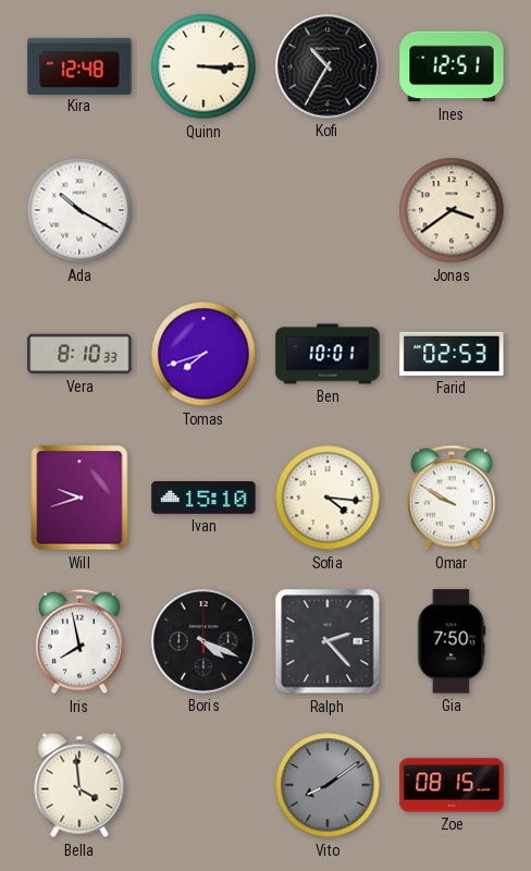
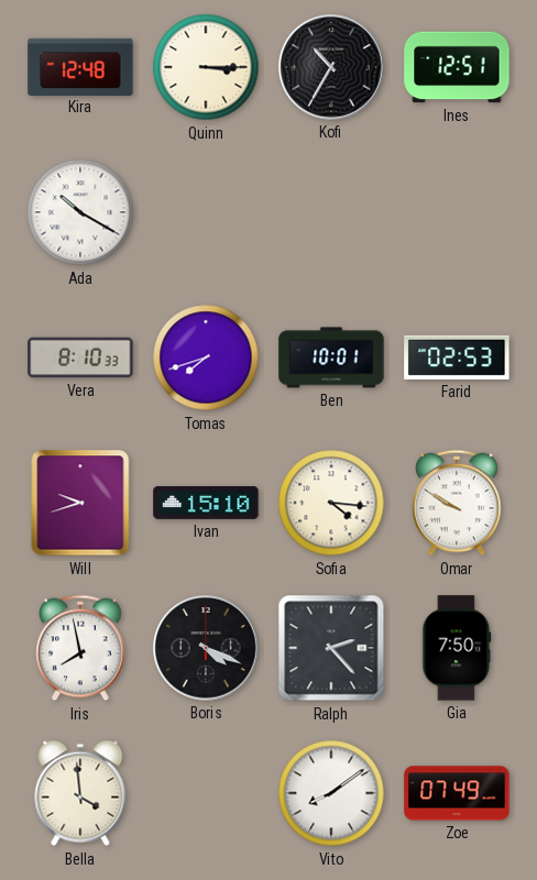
Jonas: 3:39 -> none
Vito dial: grey -> white
Zoe: 08:15 -> 07:49
